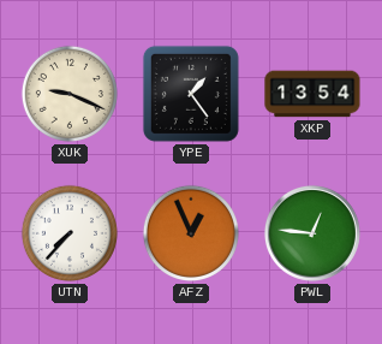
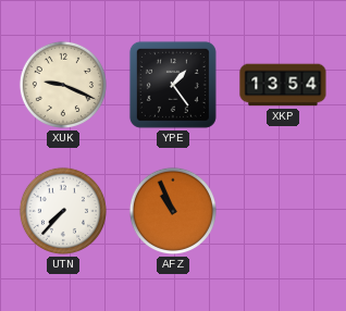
AFZ: 12:56 -> 10:56
PWL: 12:46 -> none
